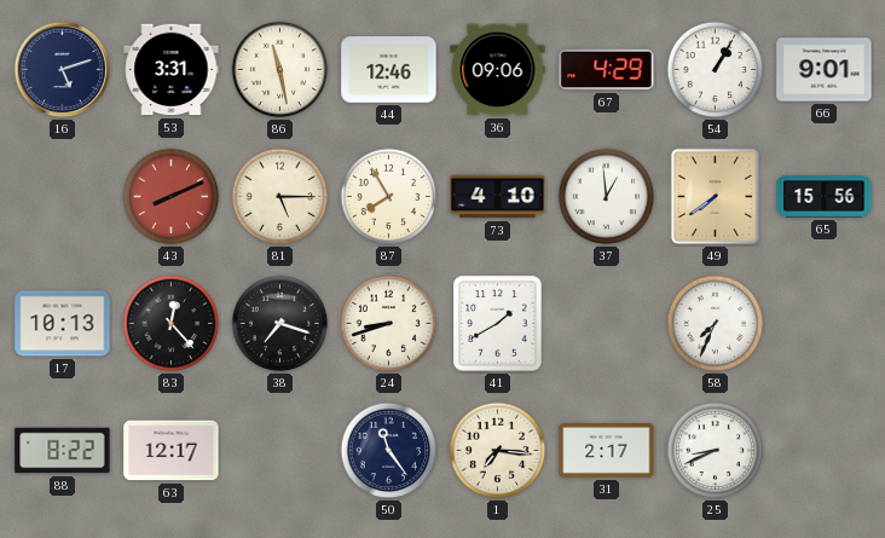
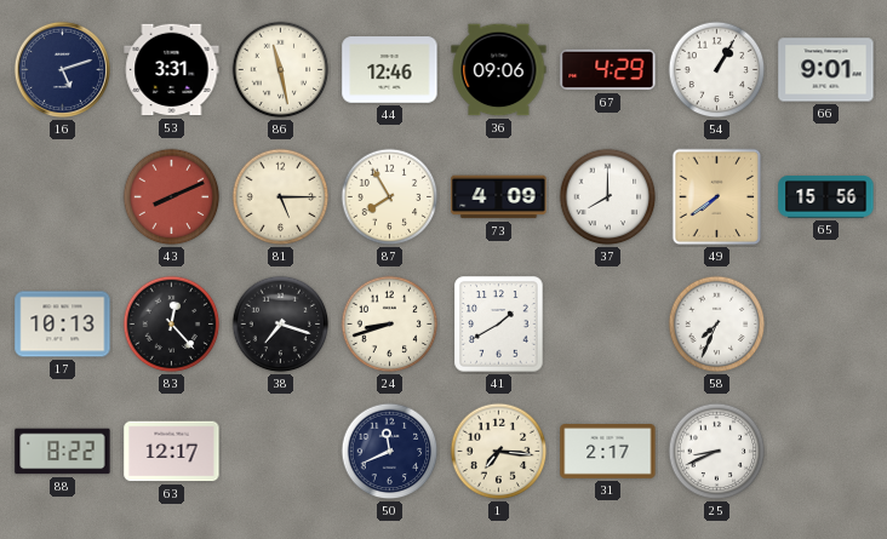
73: 4:10 -> 4:09
37: 12:59 -> 8:00
50: 11:24 -> 11:41
